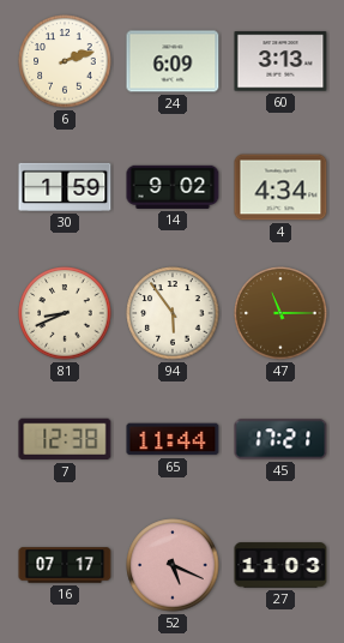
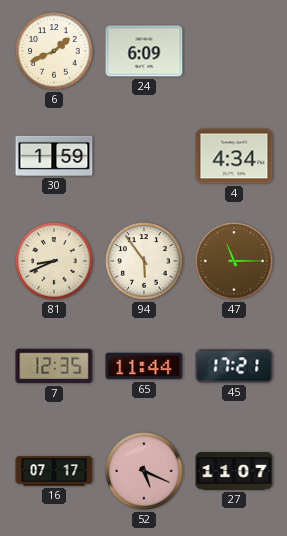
6: 2:12 -> 1:41
60: 3:13 -> none
14: 9:02 -> none
7: 12:38 -> 12:35
27: 11:03 -> 11:07
